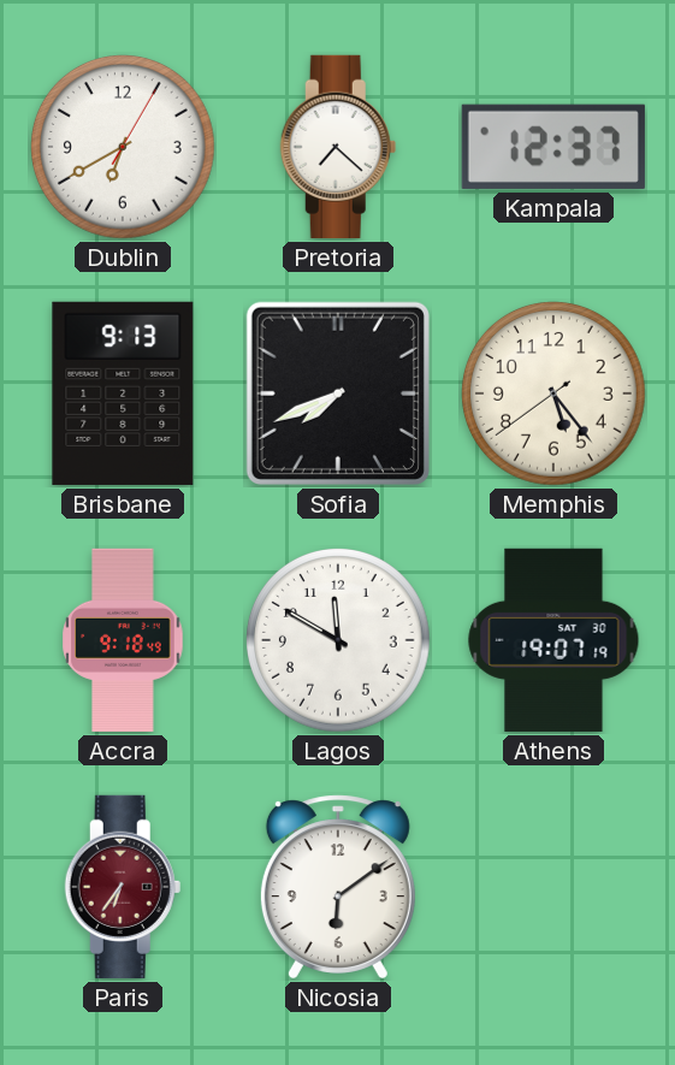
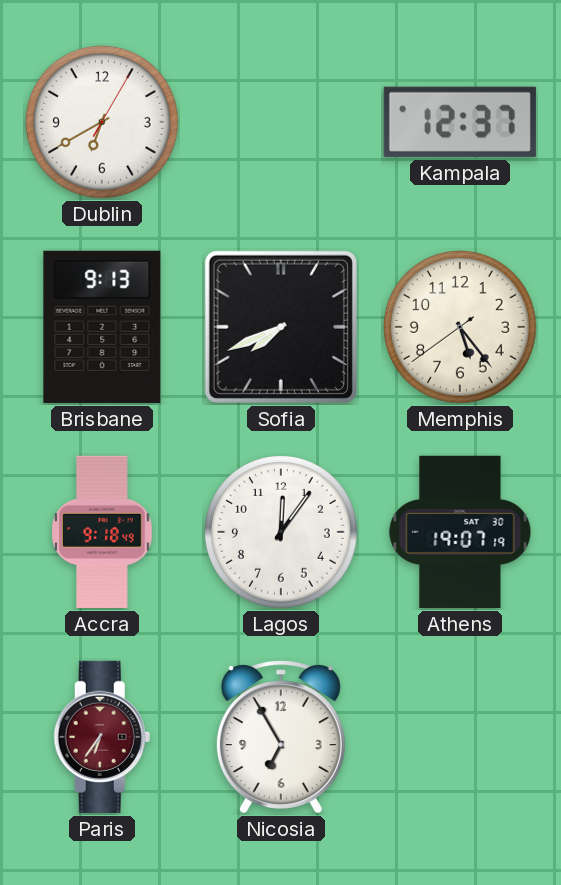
Pretoria: 7:22 -> none
Lagos: 11:50 -> 12:06
Nicosia: 6:09 -> 6:55
